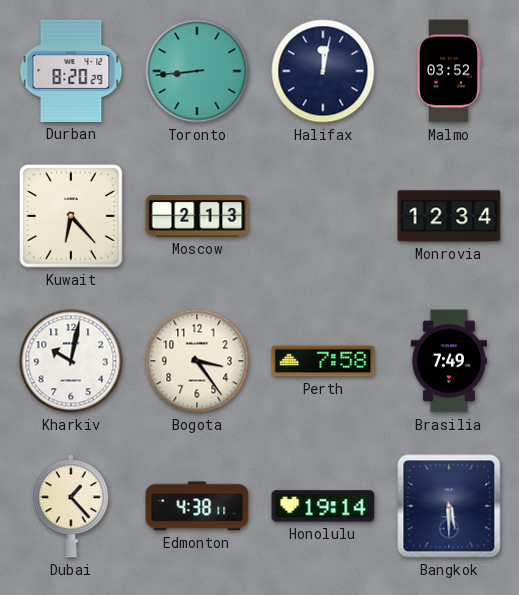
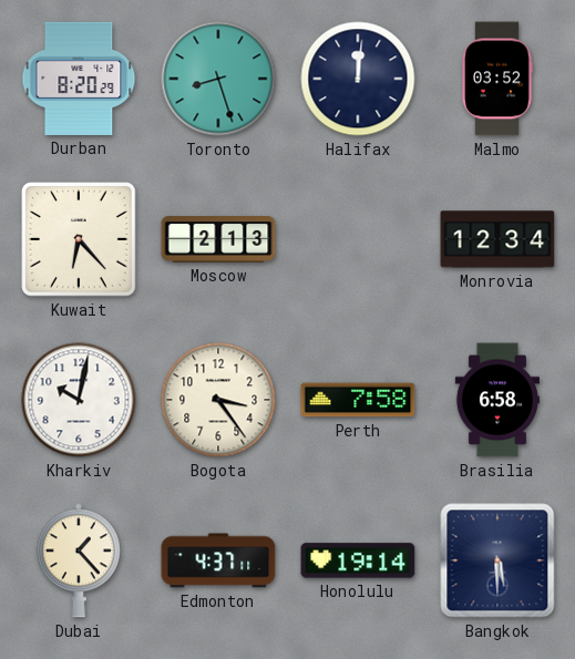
Toronto: 8:44 -> 8:27
Halifax: 12:02 -> 12:01
Brasilia: 7:49 -> 6:58
Edmonton: 4:38 -> 4:37
